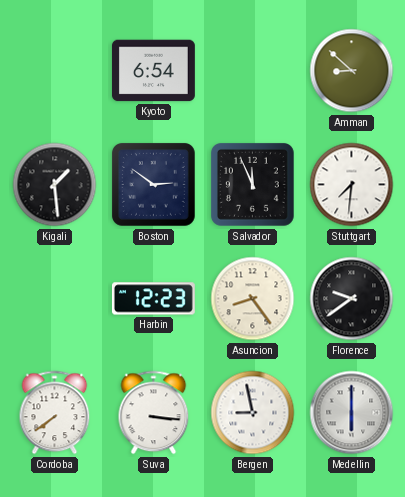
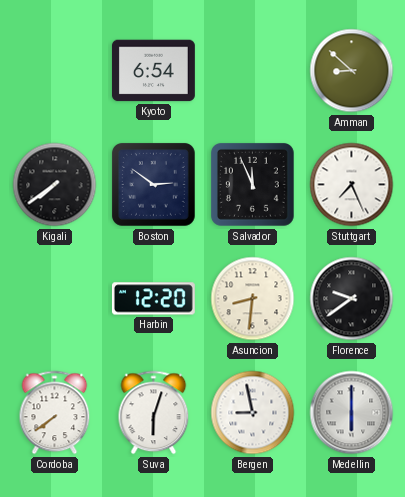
Kigali: 1:29 -> 7:39
Stuttgart: 7:31 -> 7:26
Harbin: 12:23 -> 12:20
Asuncion: 8:24 -> 8:31
Suva: 3:16 -> 6:03
